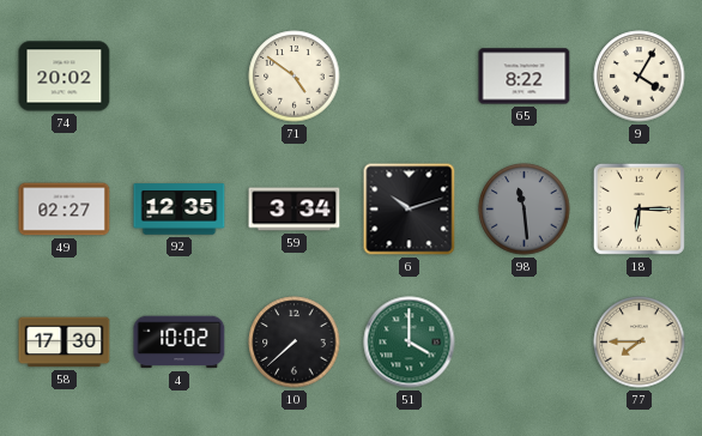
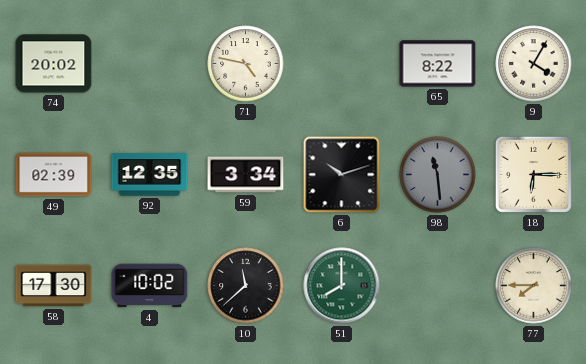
71: 4:51 -> 4:47
49: 02:27 -> 02:39
10: 7:38 -> 11:38
51: 4:00 -> 8:00
